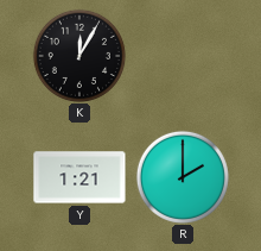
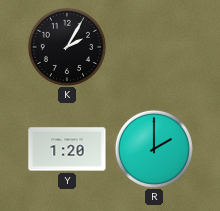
K: 12:05 -> 2:05
Y: 1:21 -> 1:20
